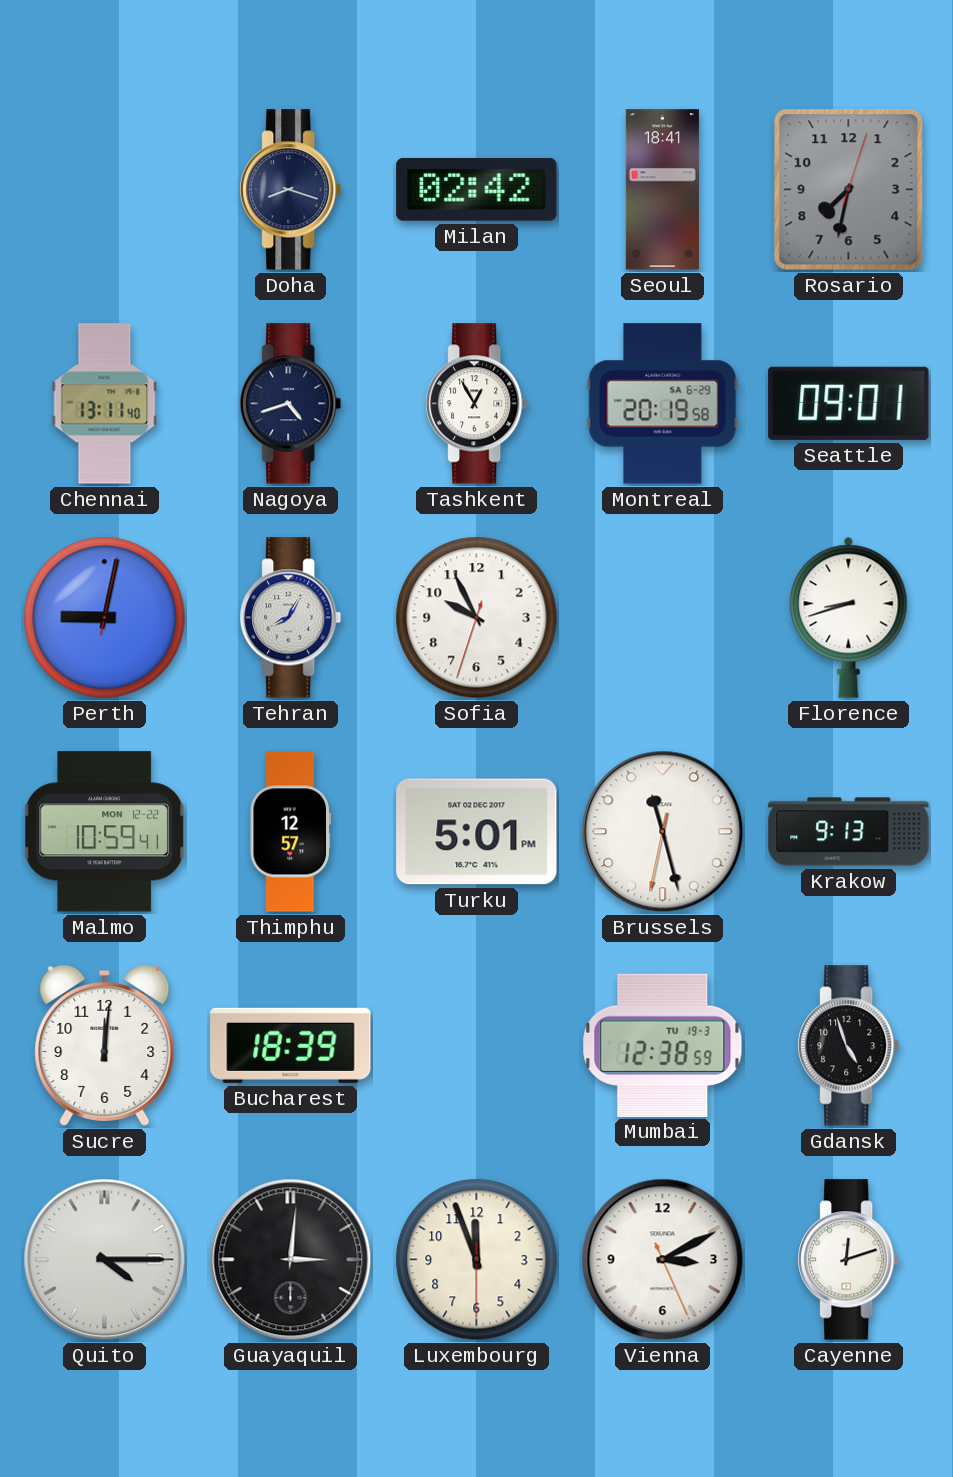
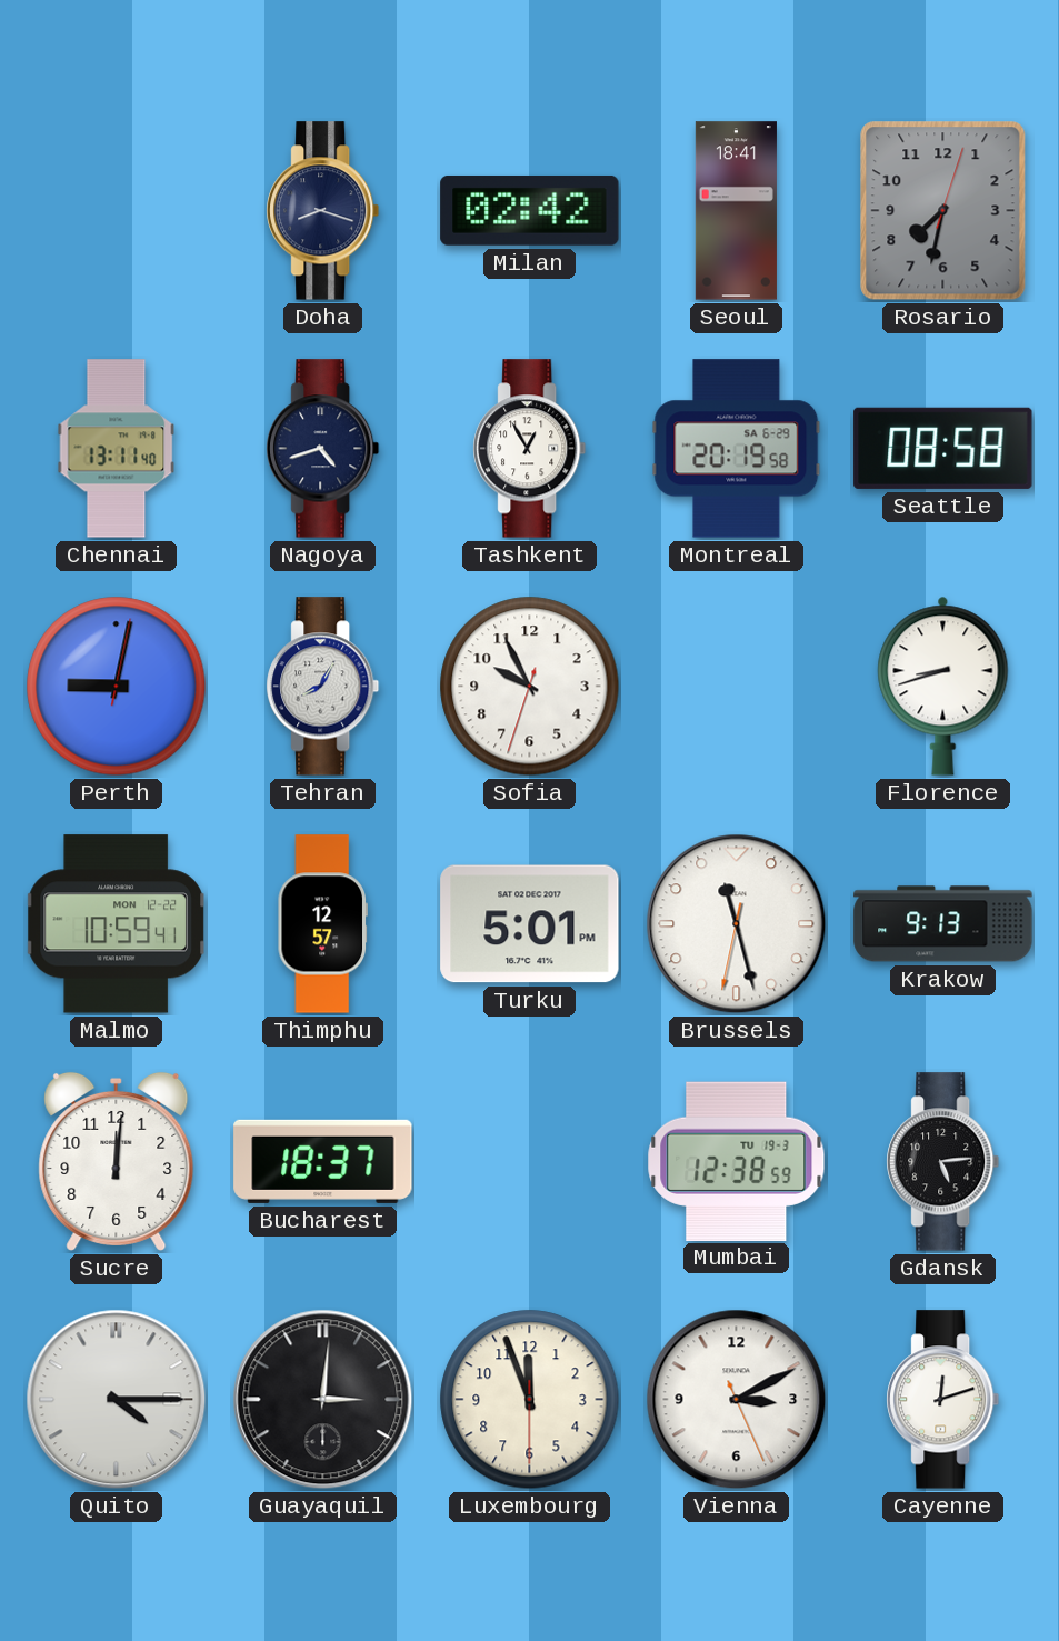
Seattle: 09:01 -> 08:58
Bucharest: 18:39 -> 18:37
Gdansk: 4:57 -> 5:14
